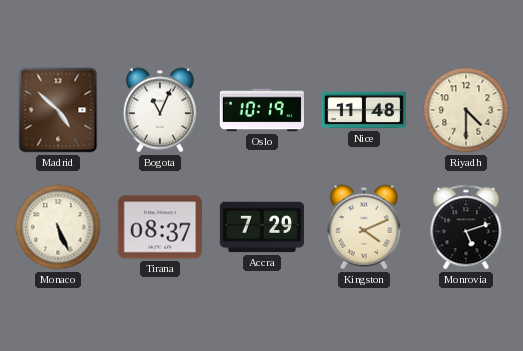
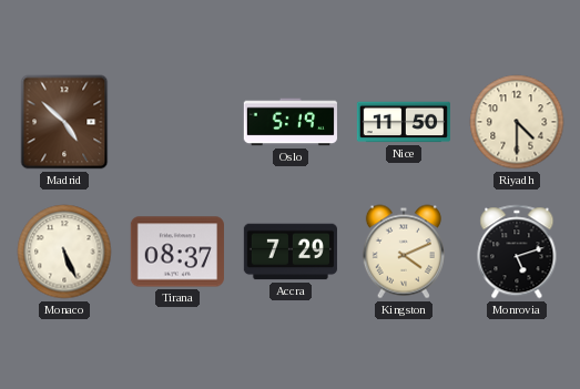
Bogota: 11:04 -> none
Oslo: 10:19 -> 5:19
Nice: 11:48 -> 11:50
